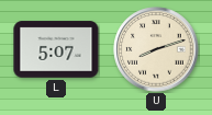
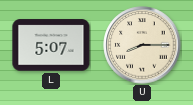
U: 8:12 -> 8:15
